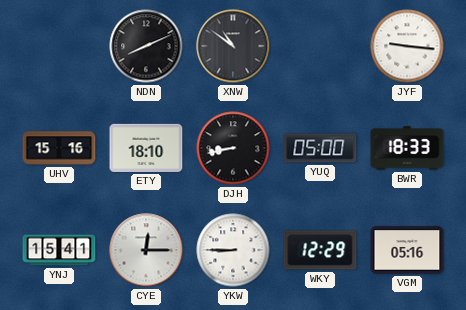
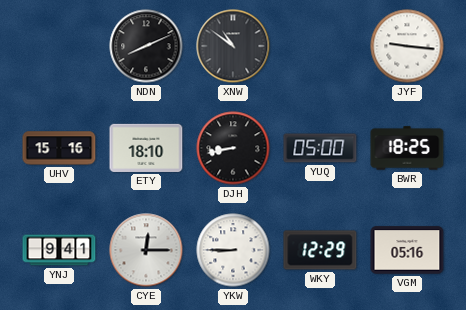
BWR: 18:33 -> 18:25
YNJ: 15:41 -> 9:41
